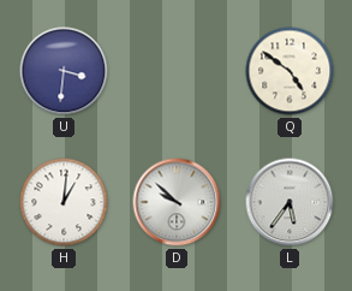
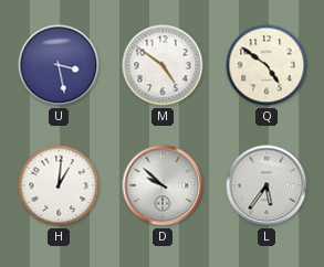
U: 3:31 -> 3:28
M: none -> 4:51
